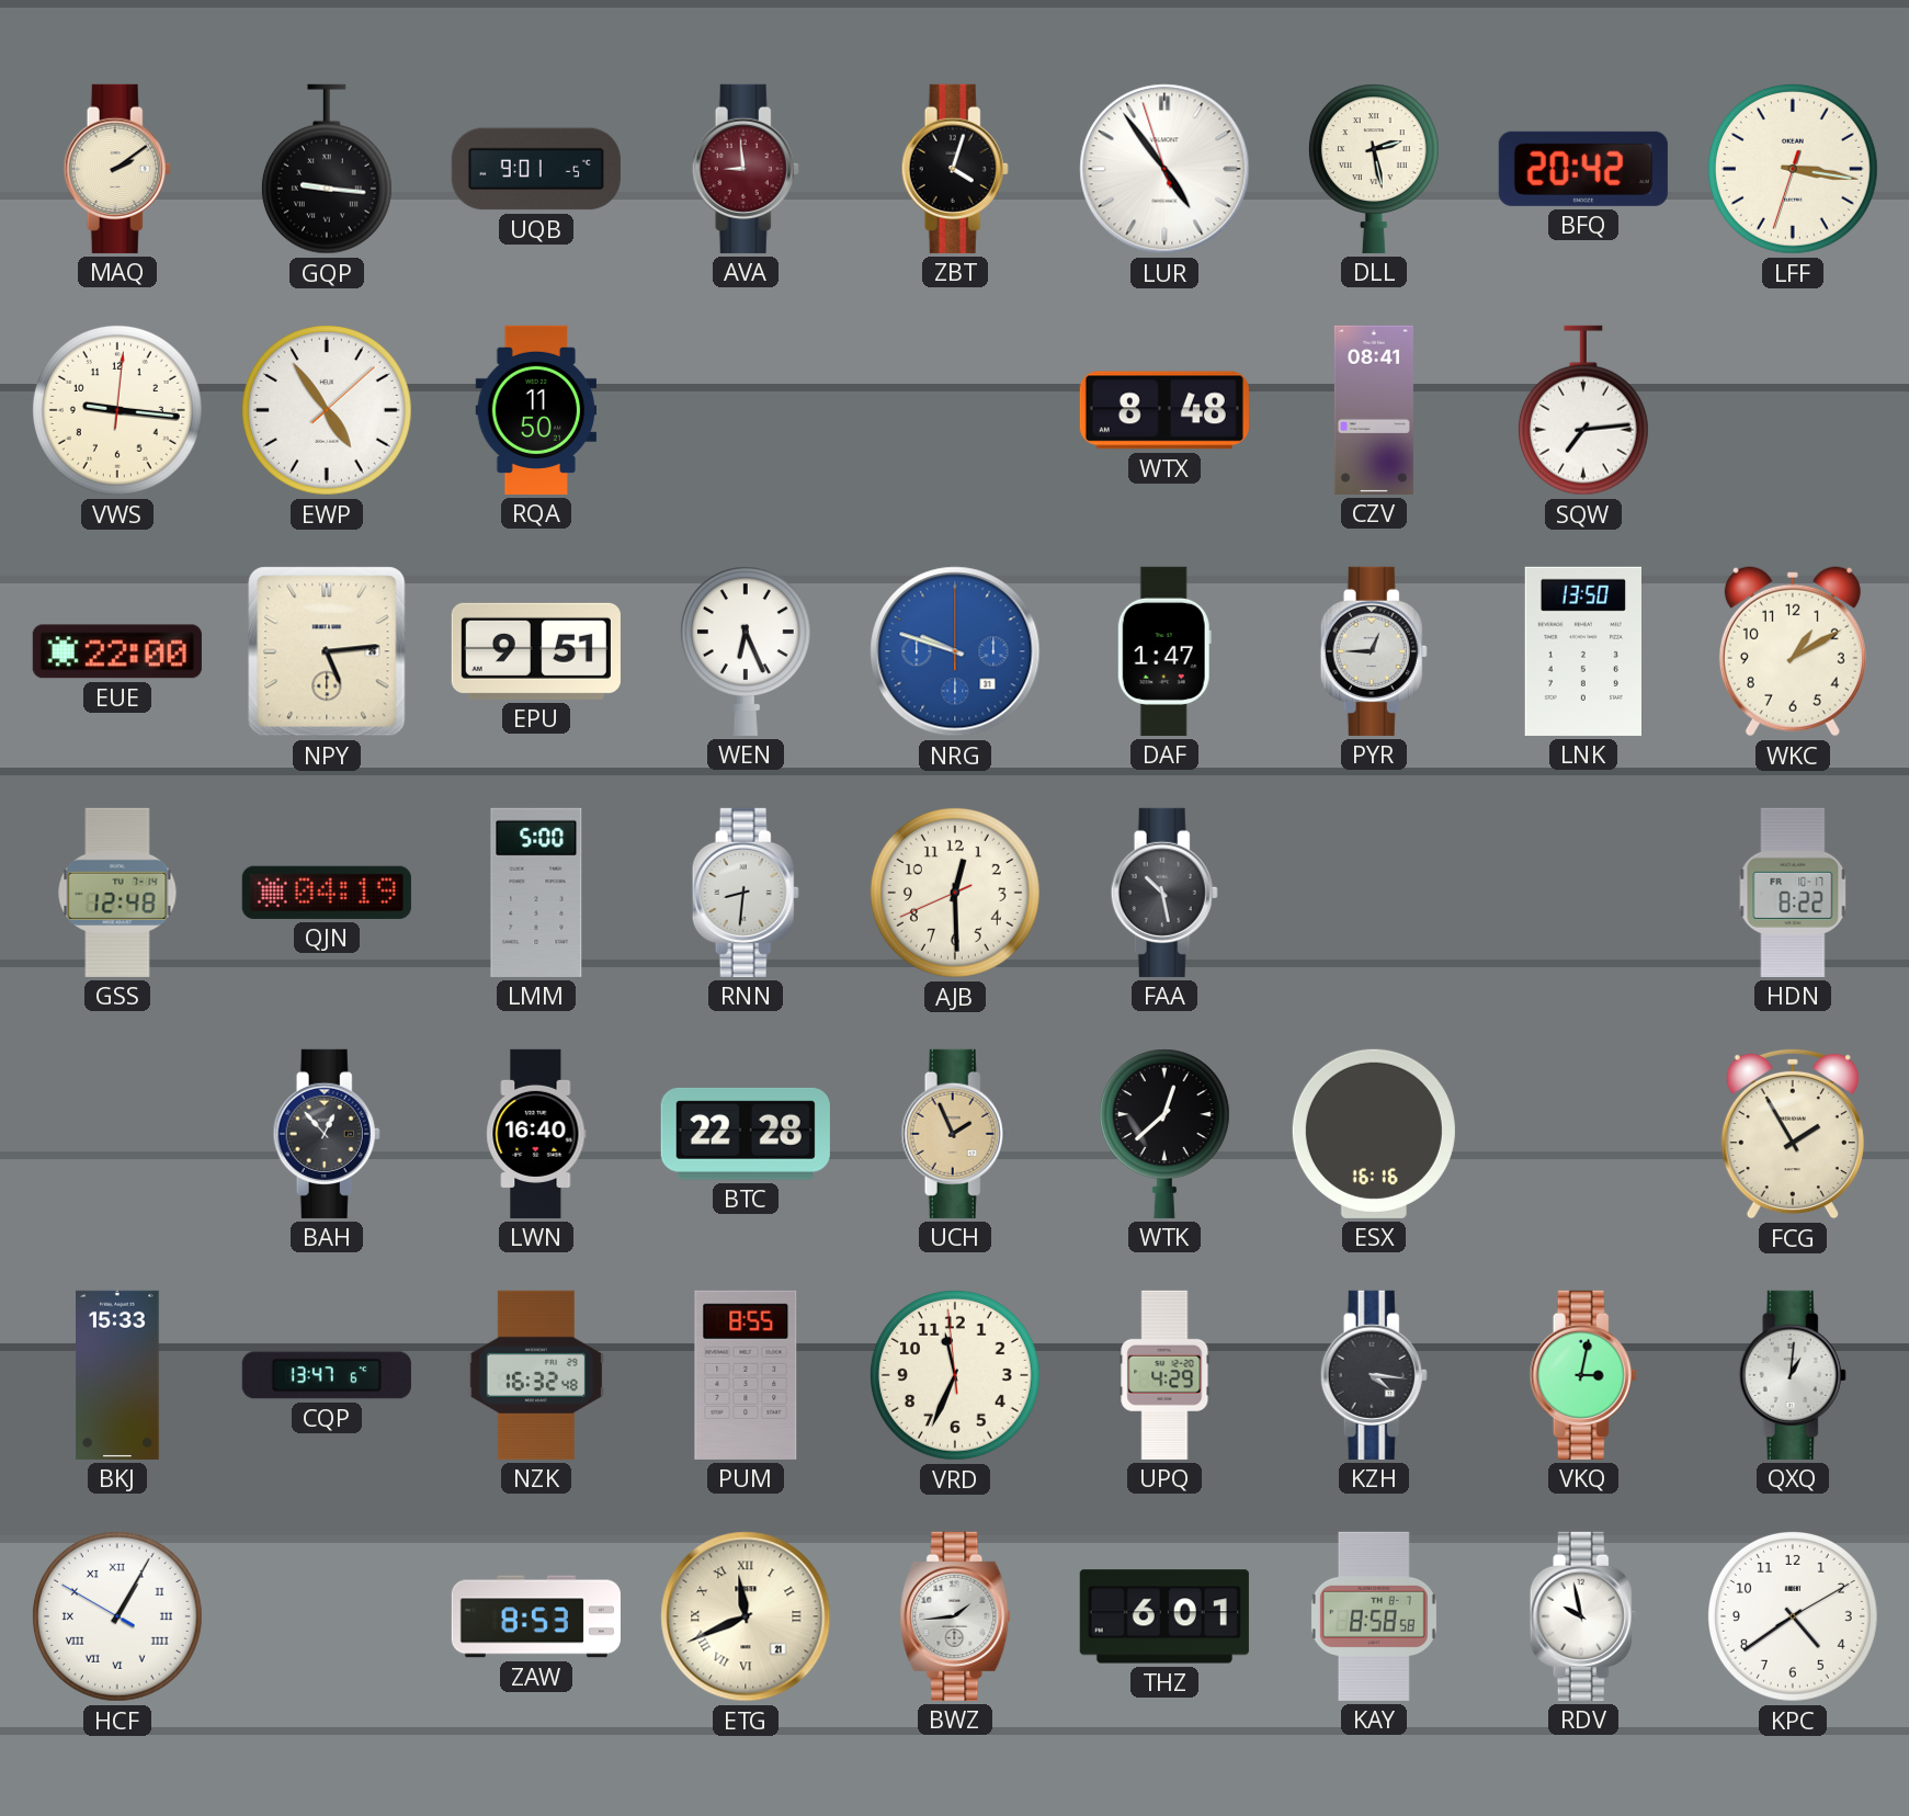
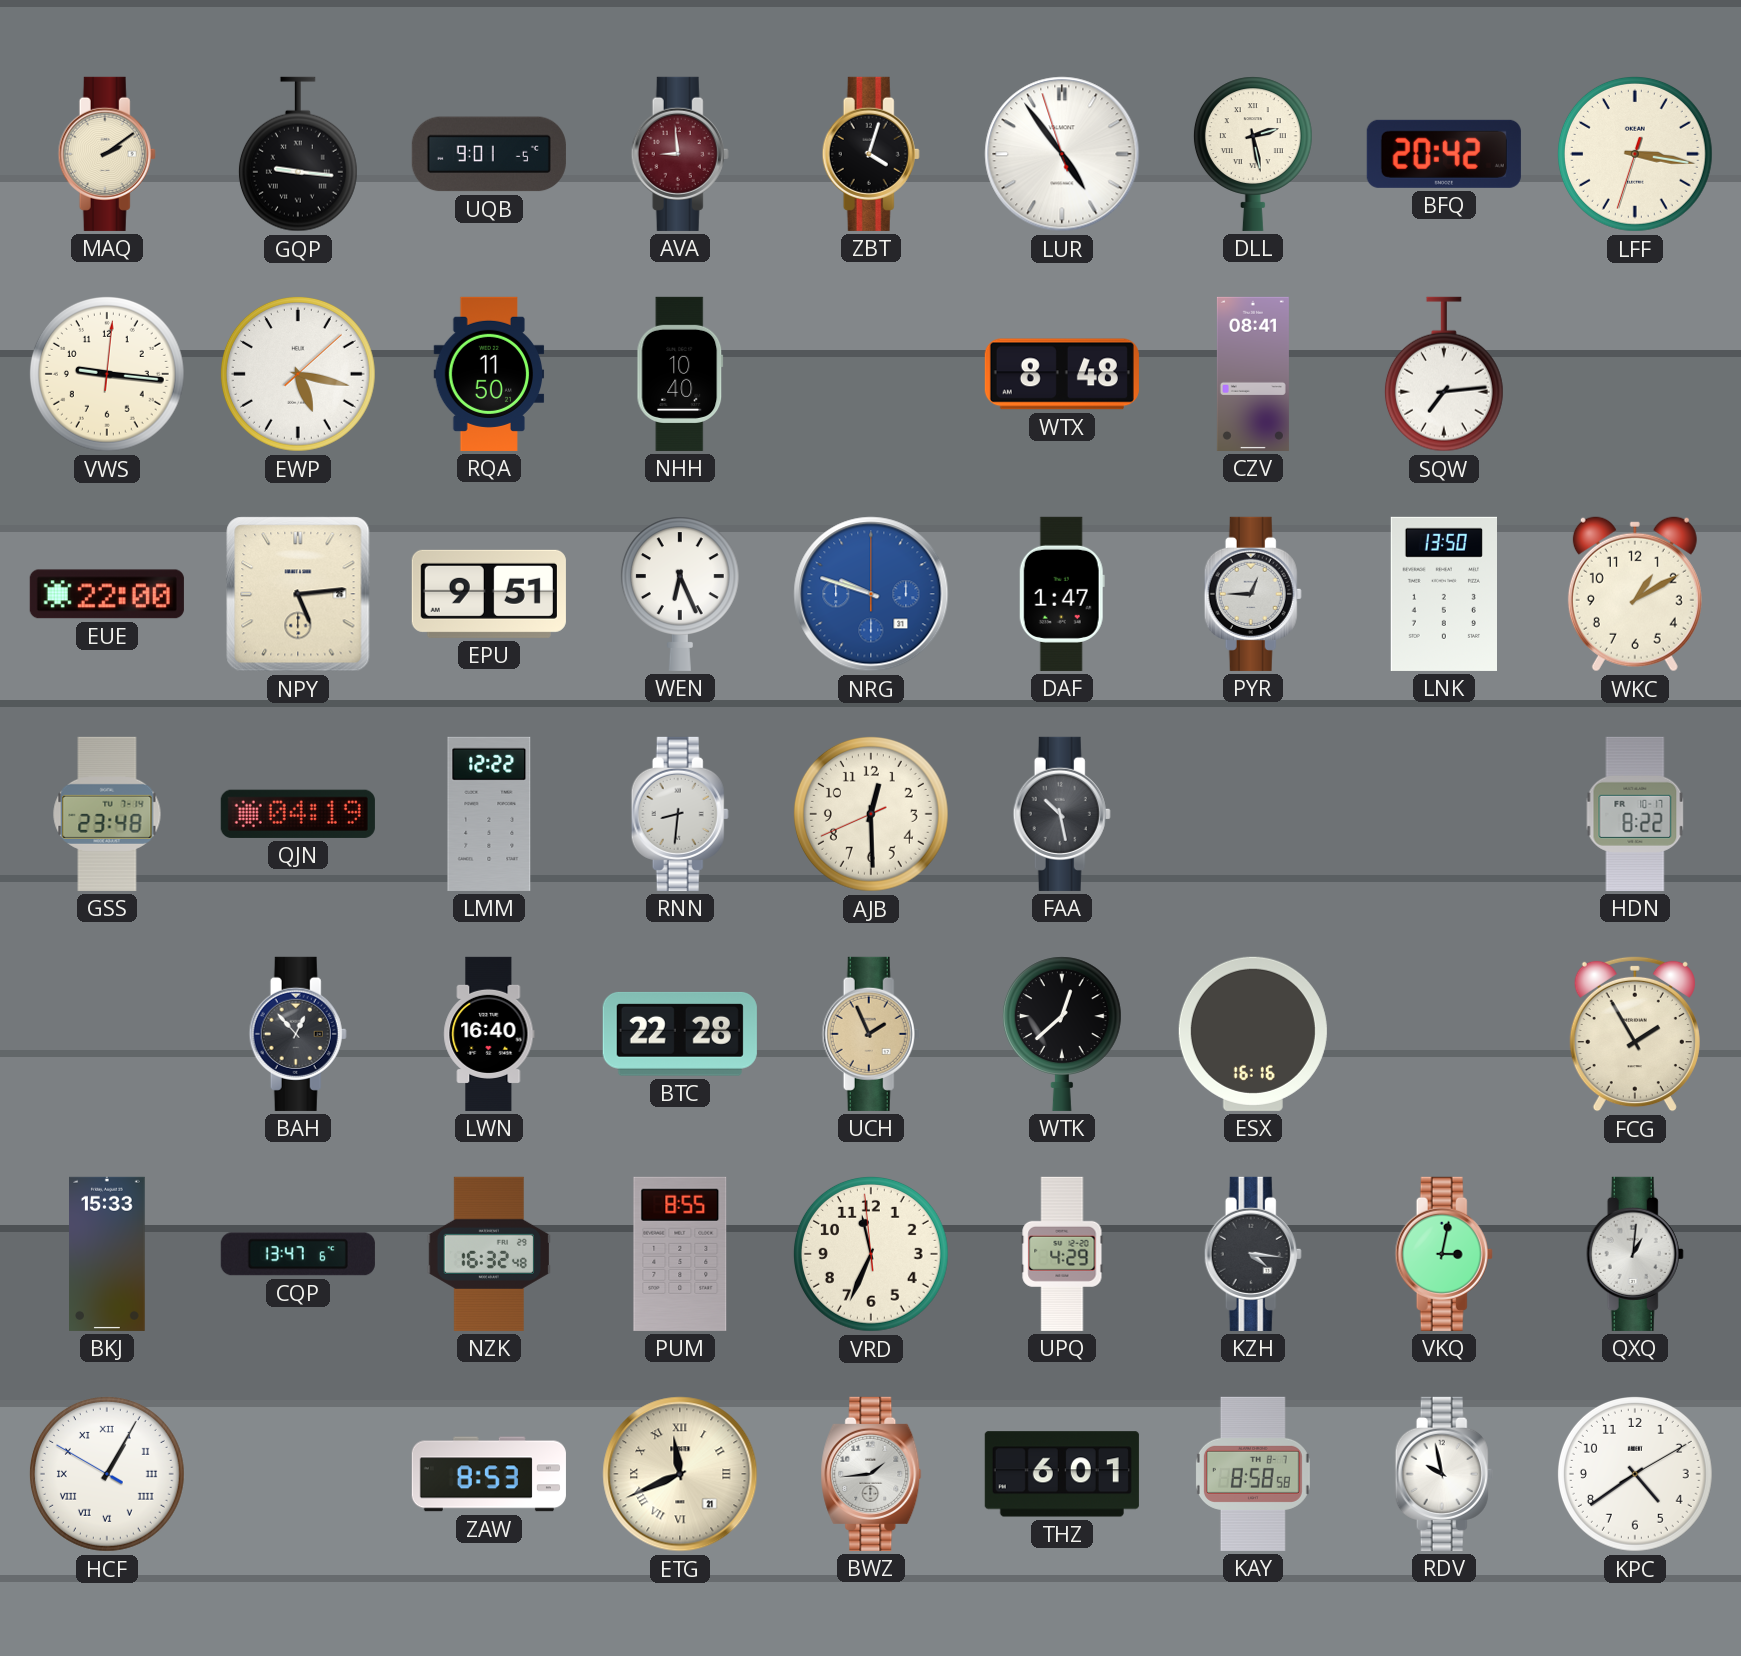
EWP: 4:54 -> 5:17
NHH: none -> 10:40
GSS: 12:48 -> 23:48
LMM: 5:00 -> 12:22
